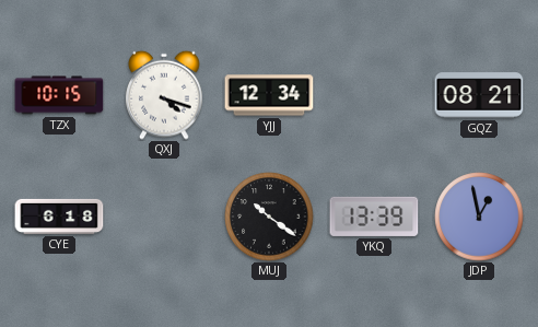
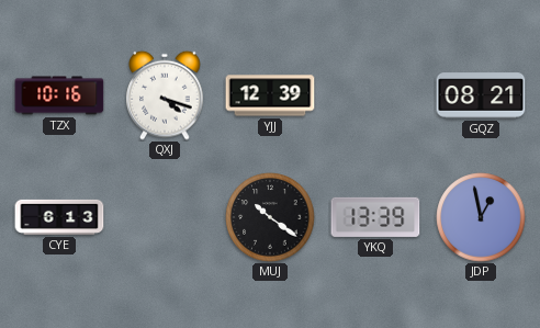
TZX: 10:15 -> 10:16
YJJ: 12:34 -> 12:39
CYE: 6:18 -> 6:13
